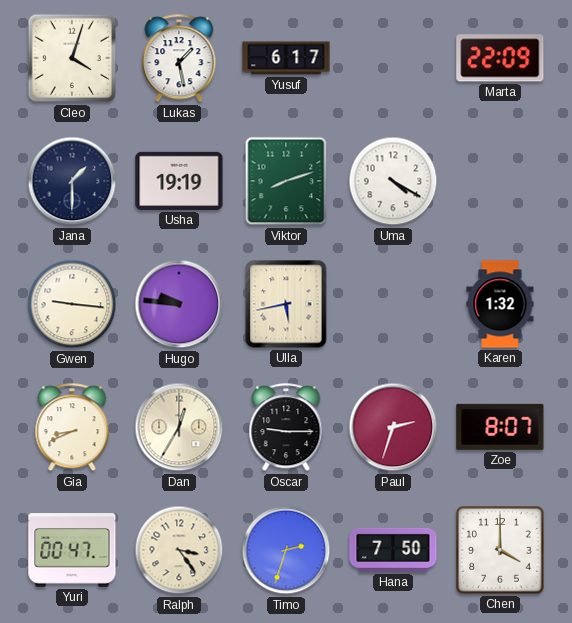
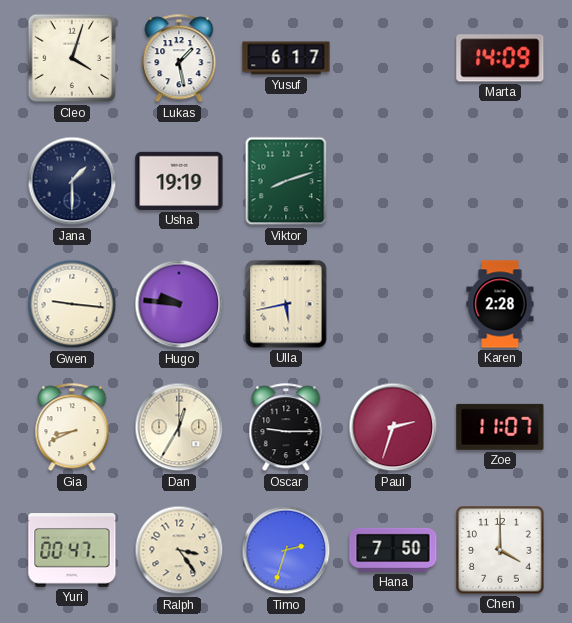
Marta: 22:09 -> 14:09
Uma: 4:20 -> none
Karen: 1:32 -> 2:28
Zoe: 8:07 -> 11:07
